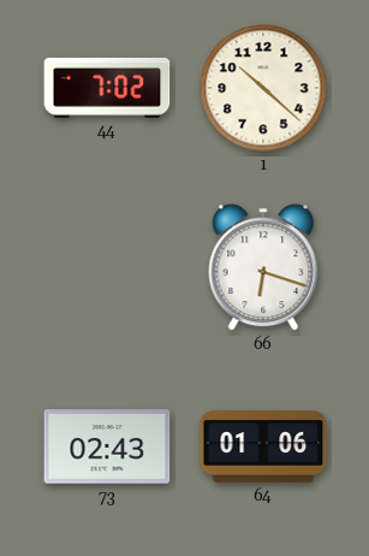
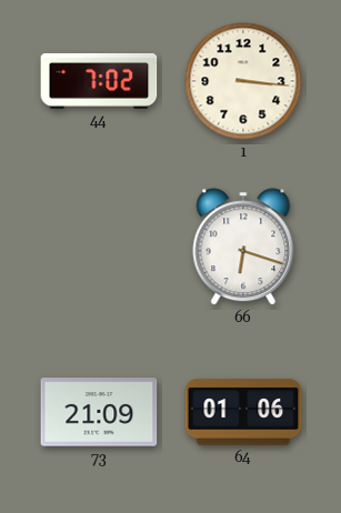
1: 10:22 -> 3:16
73: 02:43 -> 21:09
